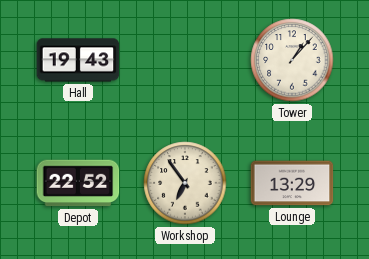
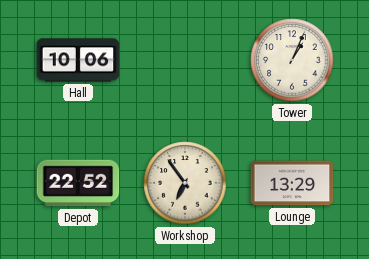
Hall: 19:43 -> 10:06
Tower: 1:07 -> 1:04
